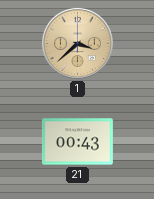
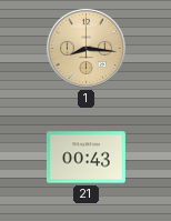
1: 3:38 -> 8:16
